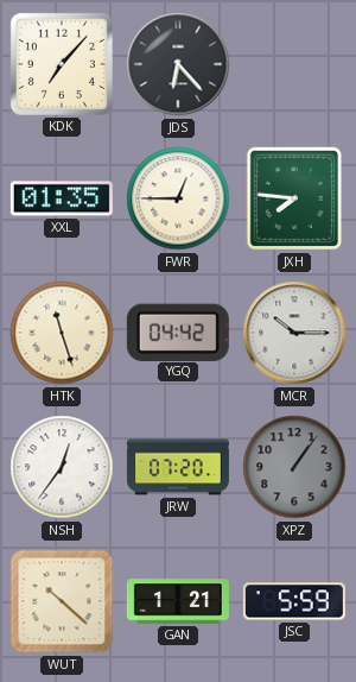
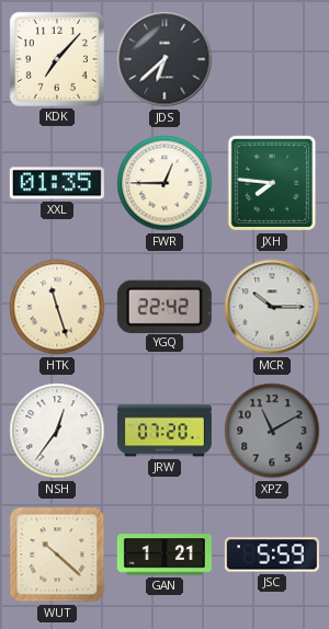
JDS: 6:23 -> 6:38
YGQ: 04:42 -> 22:42
XPZ: 1:06 -> 11:10
